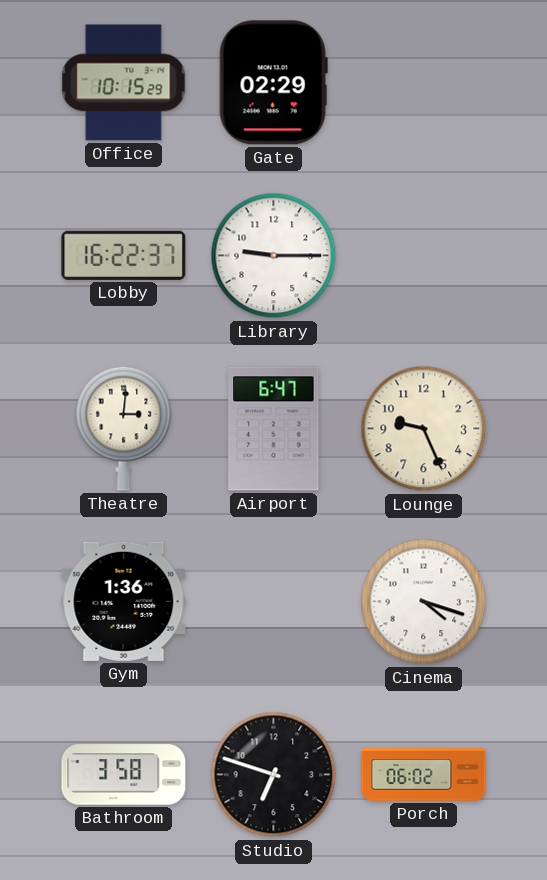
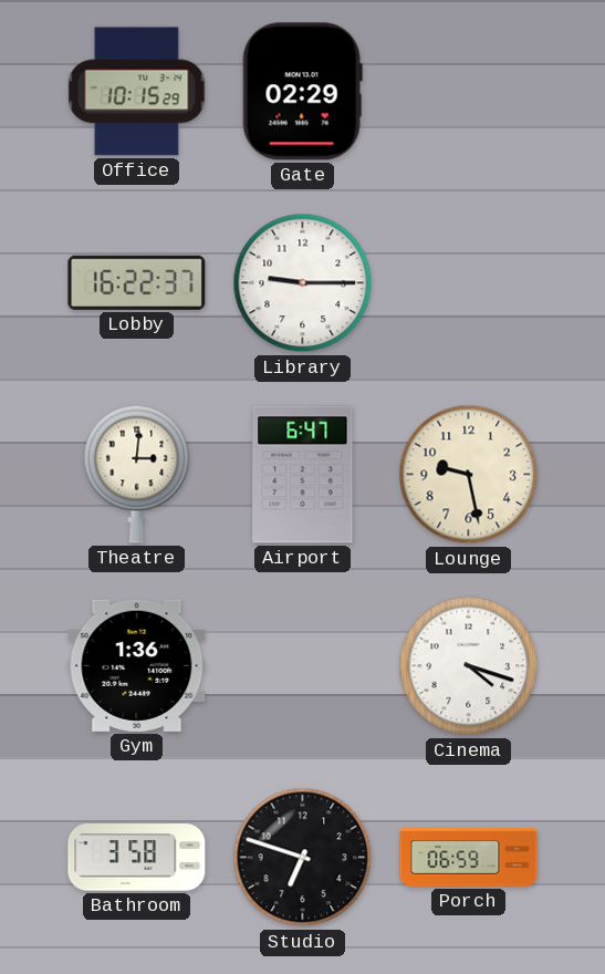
Lounge: 9:26 -> 9:28
Porch: 06:02 -> 06:59
